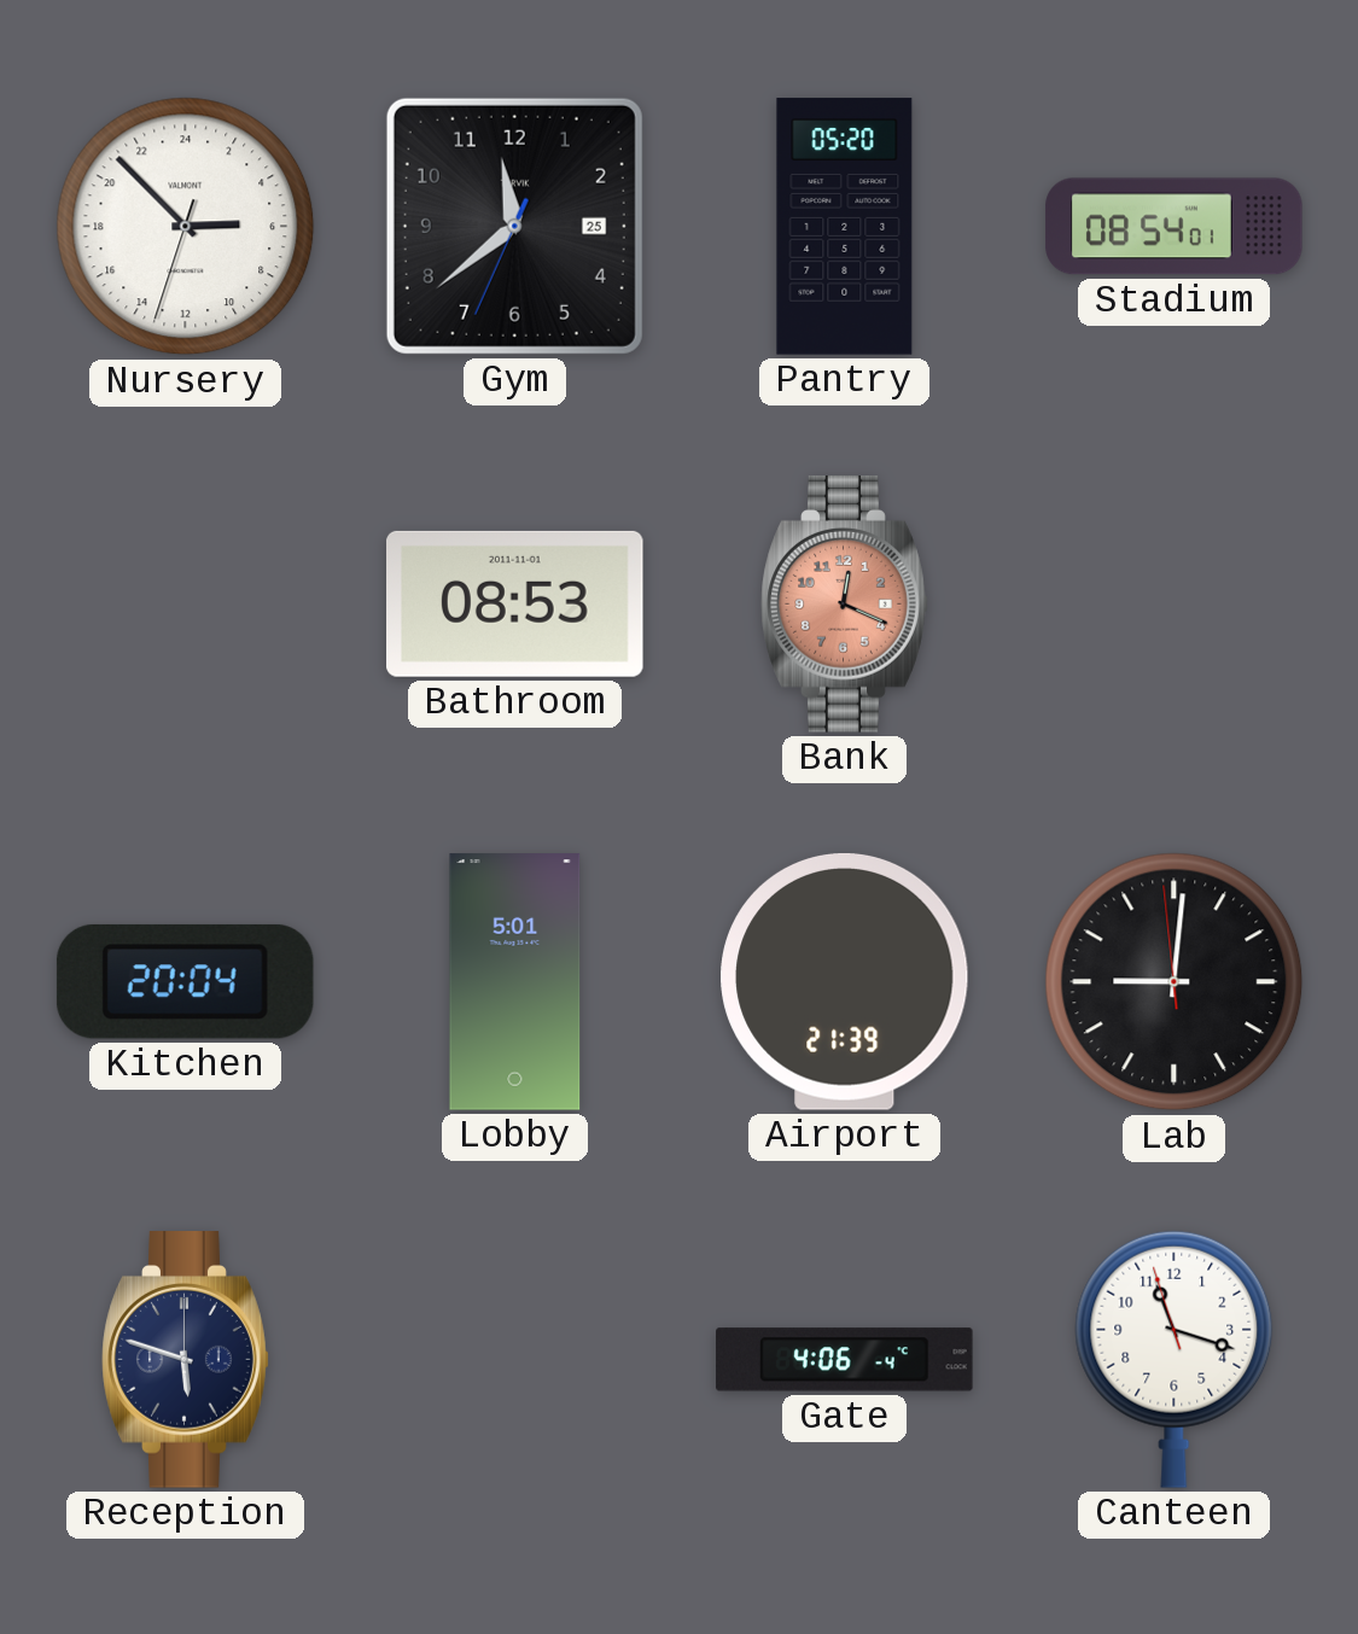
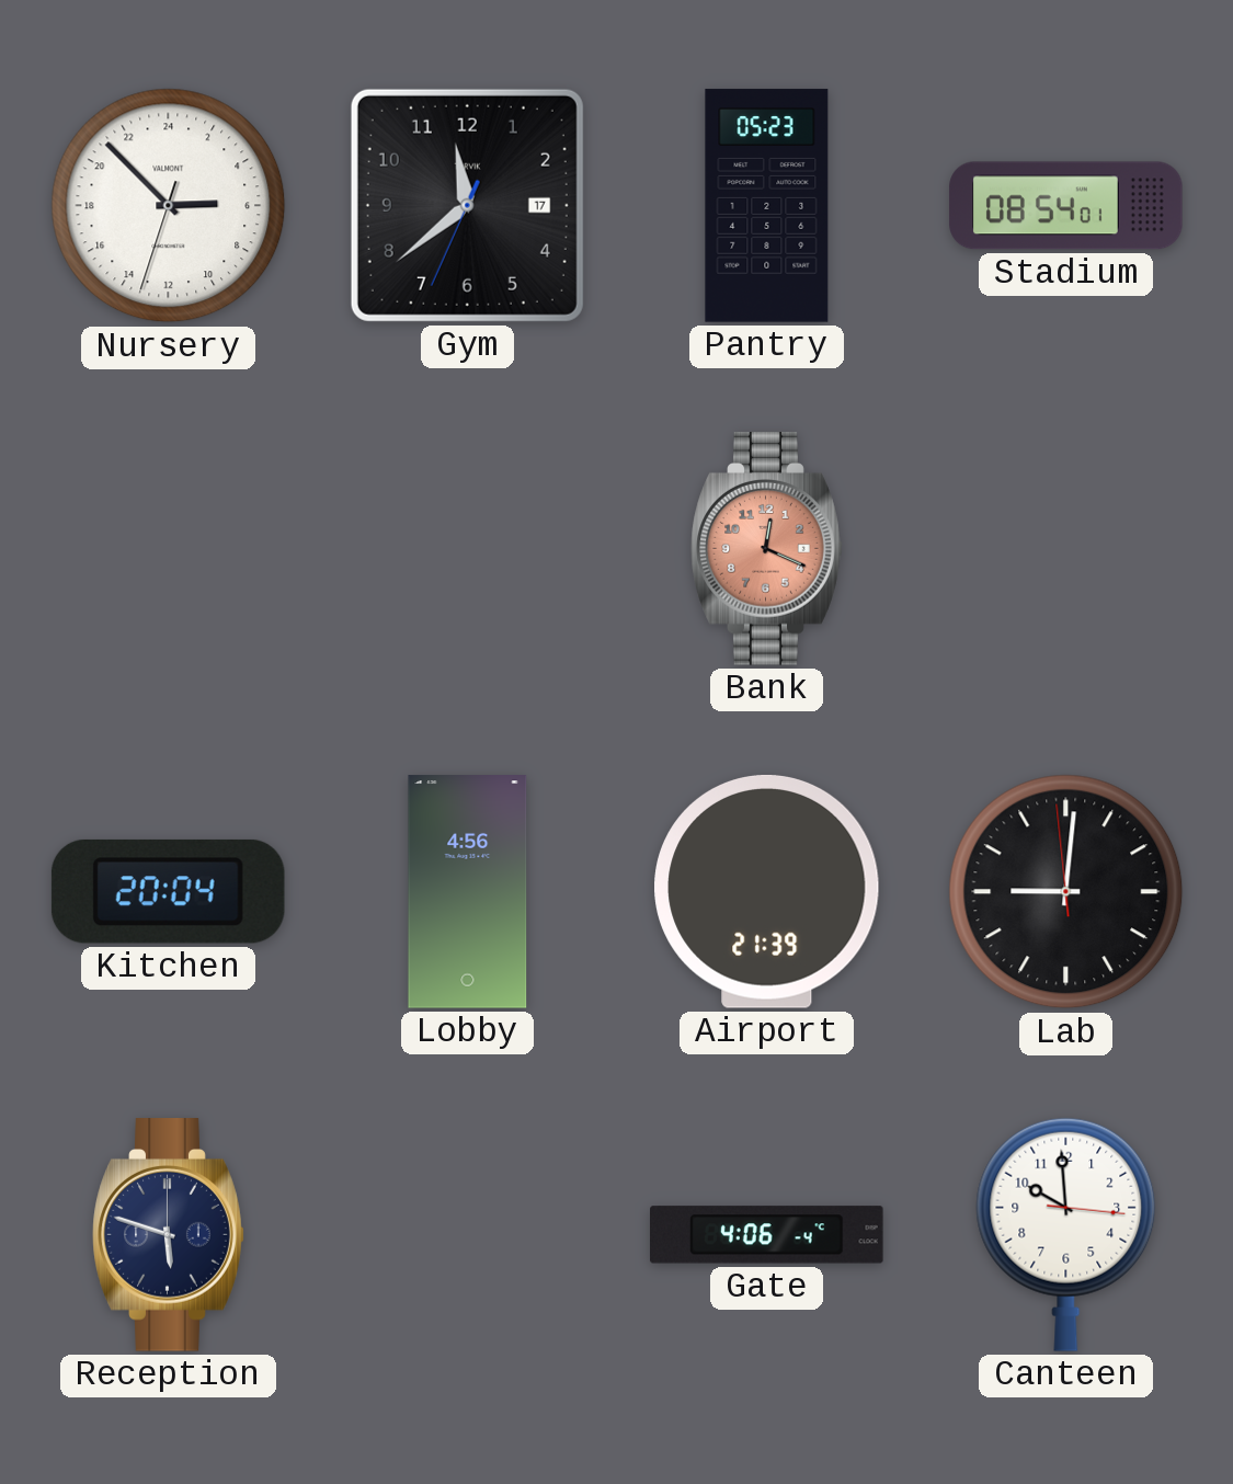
Gym date: 25 -> 17
Pantry: 05:20 -> 05:23
Bathroom: 08:53 -> none
Lobby: 5:01 -> 4:56
Canteen: 11:17 -> 9:59
